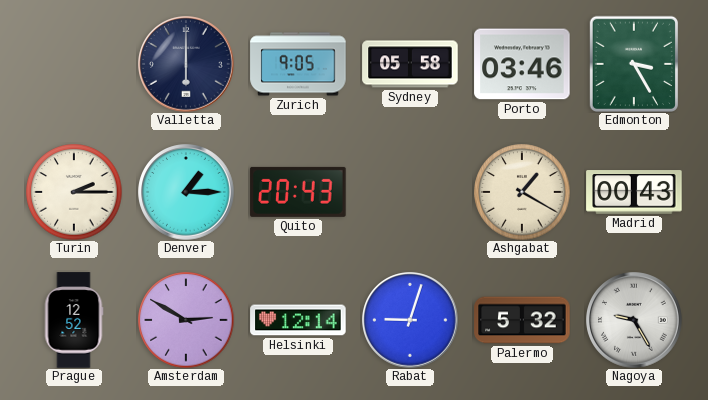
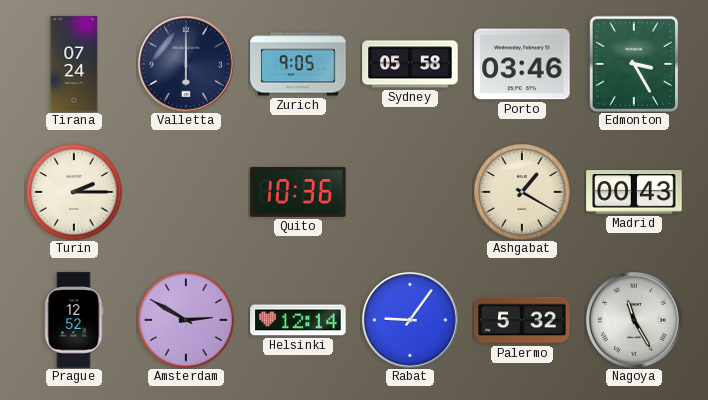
Tirana: none -> 07:24
Denver: 1:15 -> none
Quito: 20:43 -> 10:36
Rabat: 9:03 -> 9:06
Nagoya: 9:25 -> 11:25
